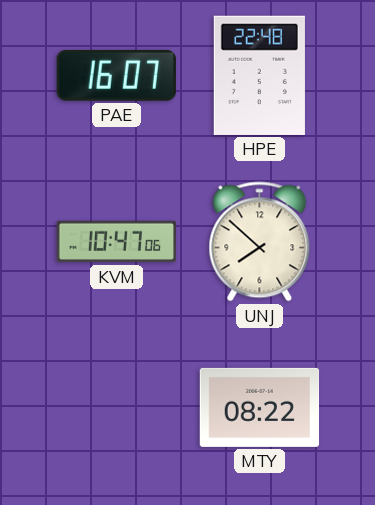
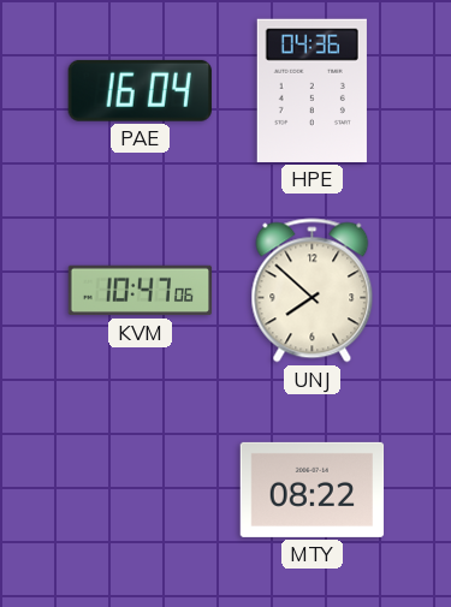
PAE: 16:07 -> 16:04
HPE: 22:48 -> 04:36
